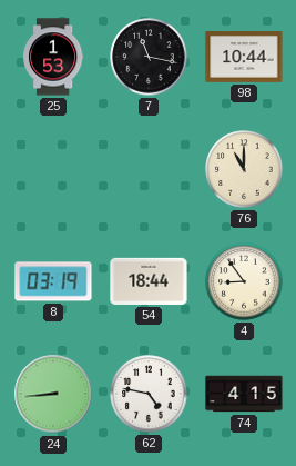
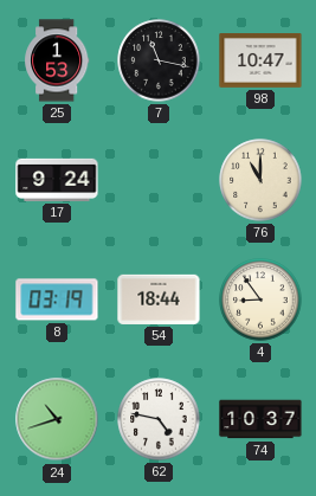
98: 10:44 -> 10:47
17: none -> 9:24
24: 8:44 -> 10:42
74: 4:15 -> 10:37
